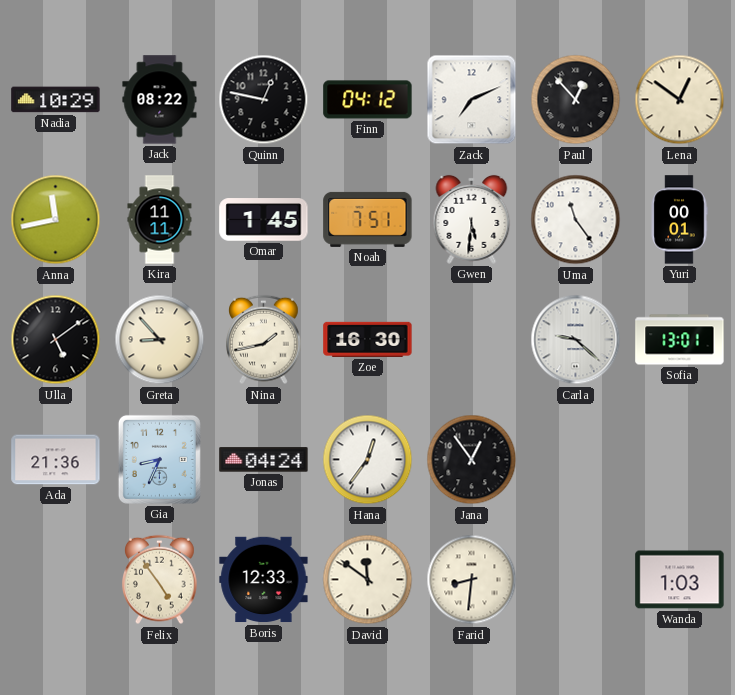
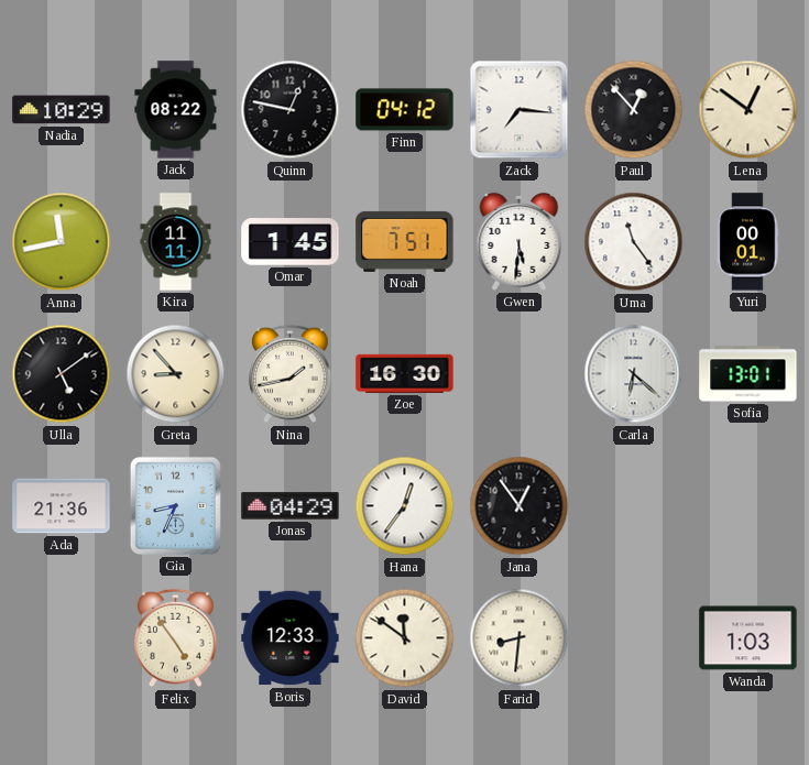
Zack: 7:11 -> 7:16
Carla: 9:22 -> 6:22
Jonas: 04:24 -> 04:29
